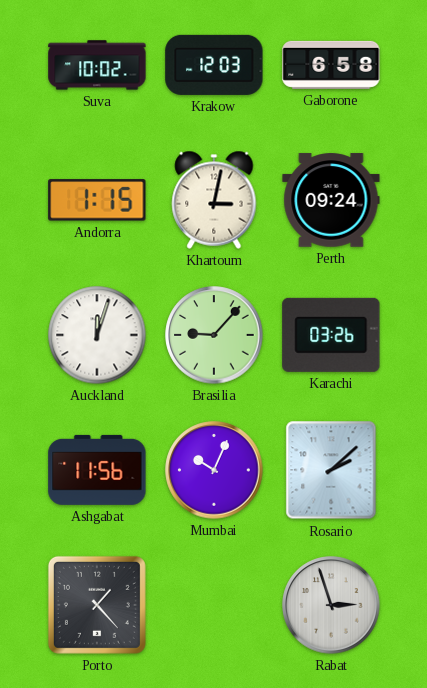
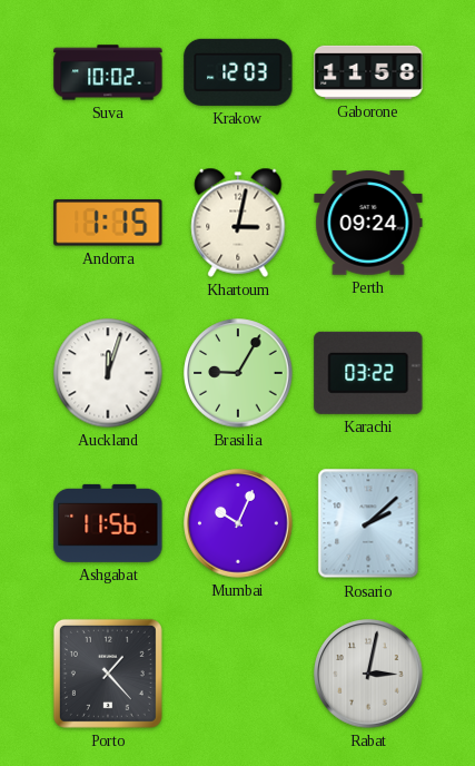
Gaborone: 6:58 -> 11:58
Brasilia: 9:07 -> 9:05
Karachi: 03:26 -> 03:22
Rabat: 2:57 -> 3:02
